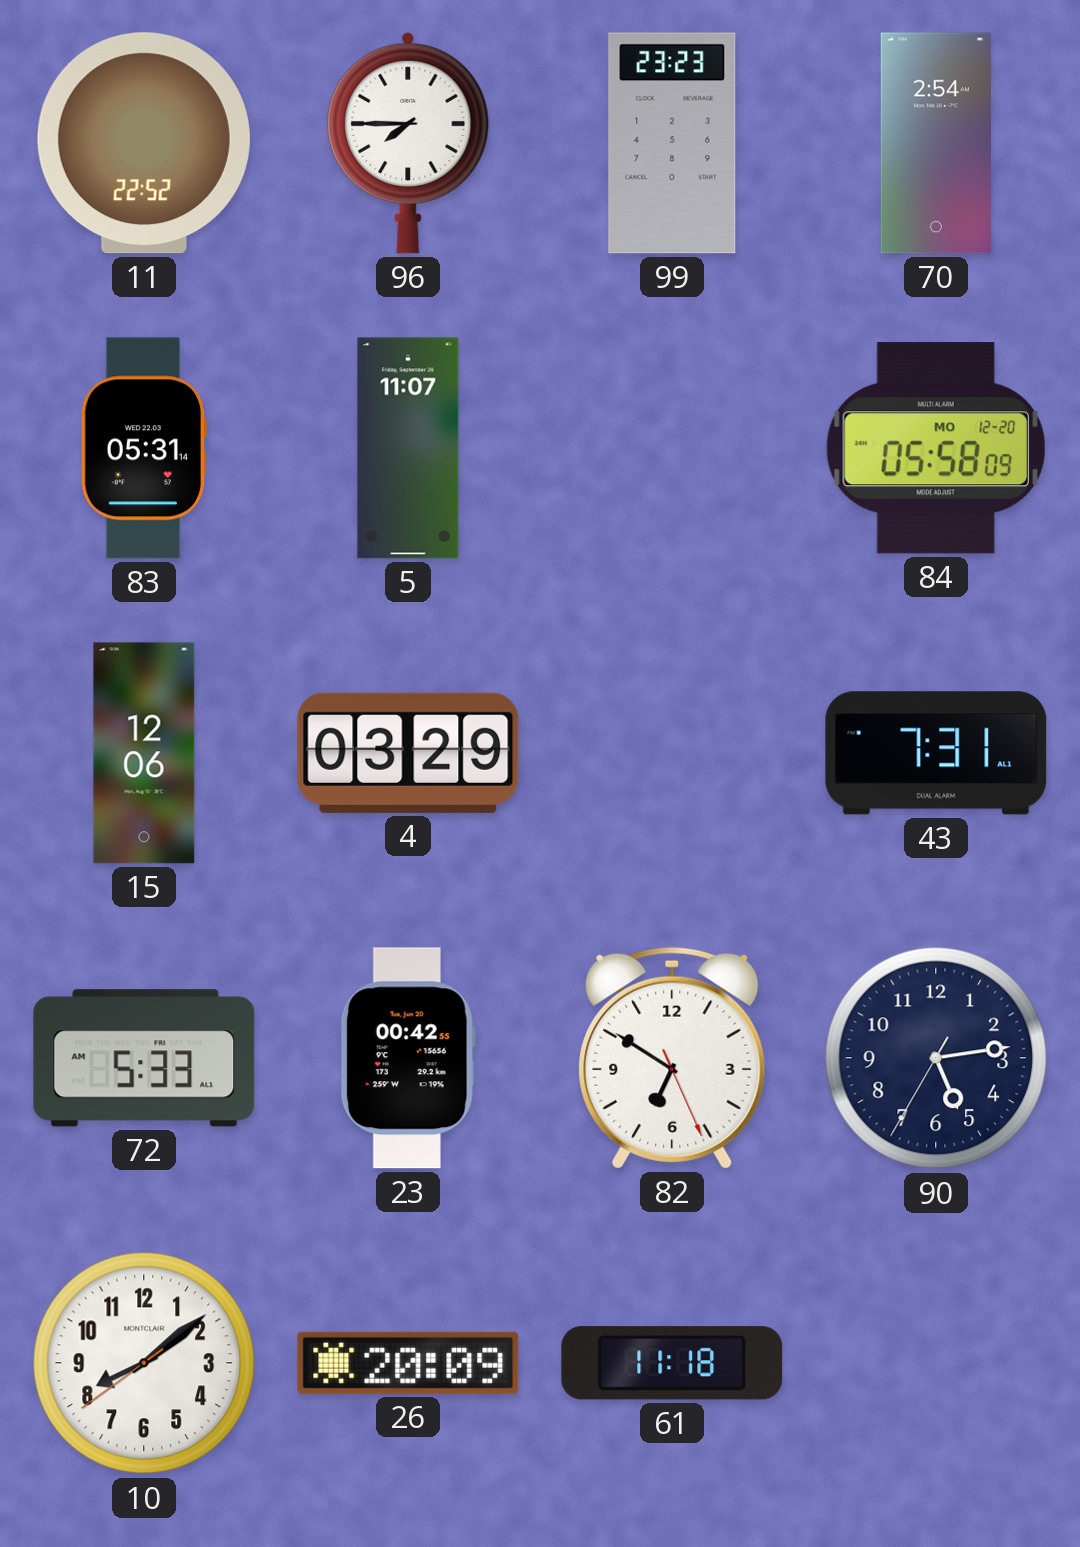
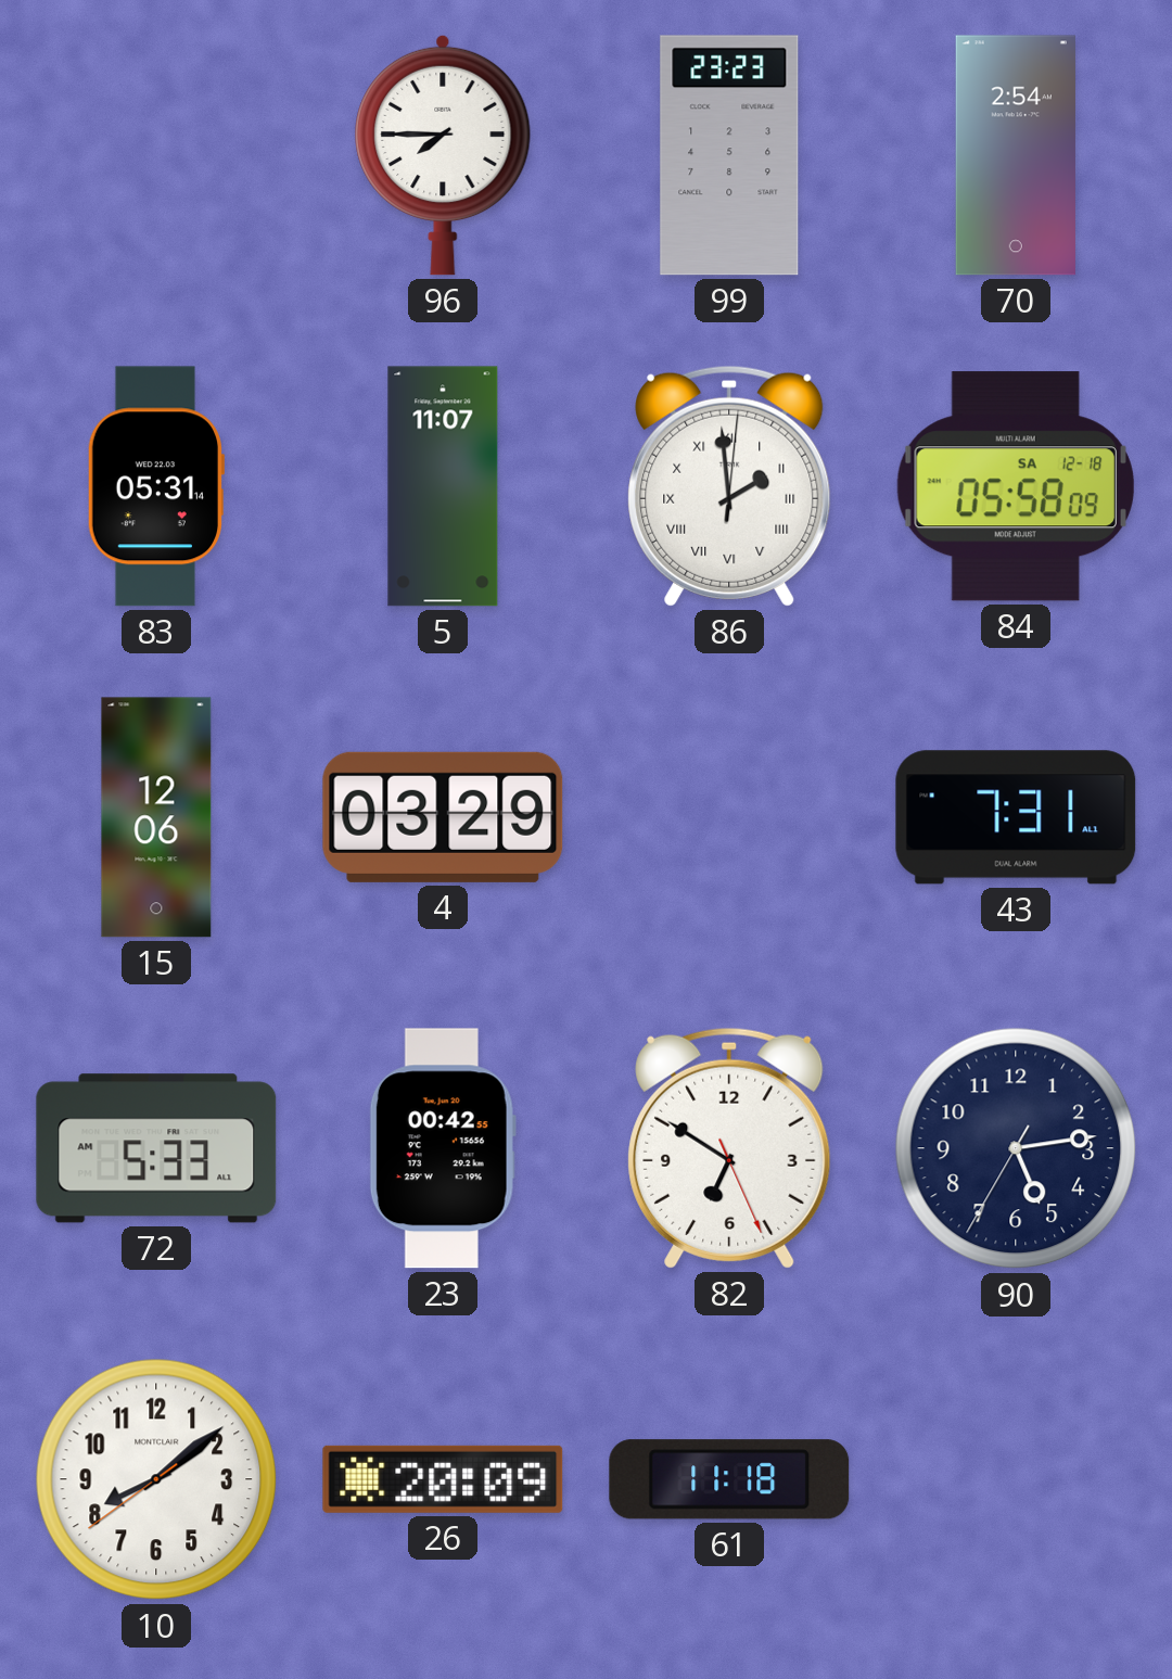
11: 22:52 -> none
86: none -> 1:59
84 date: MO 12-20 -> SA 12-18
